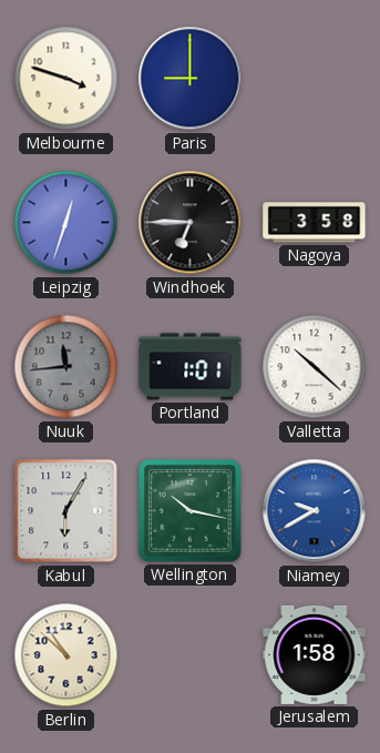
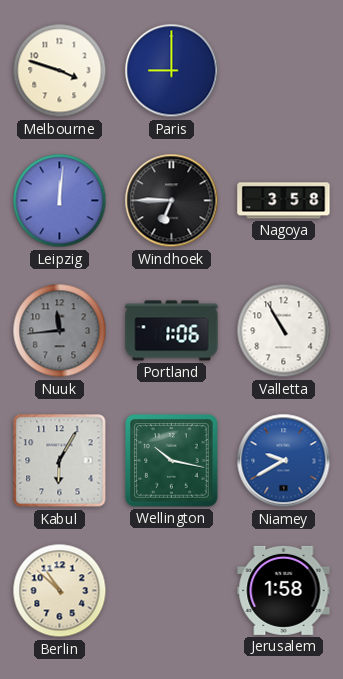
Leipzig: 12:33 -> 12:01
Portland: 1:01 -> 1:06
Valletta: 10:22 -> 10:55
